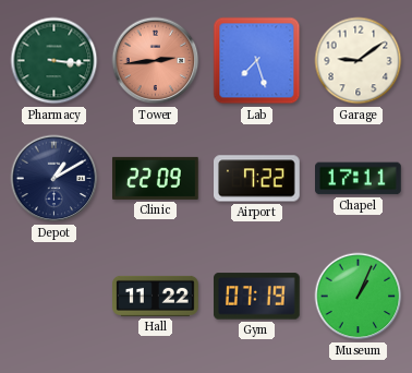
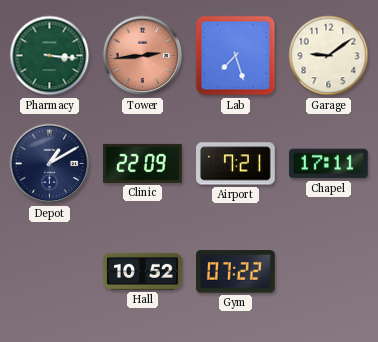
Airport: 7:22 -> 7:21
Hall: 11:22 -> 10:52
Gym: 07:19 -> 07:22
Museum: 1:04 -> none
